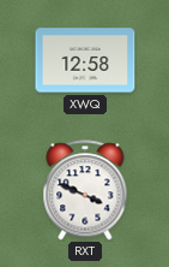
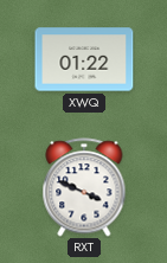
XWQ: 12:58 -> 01:22
